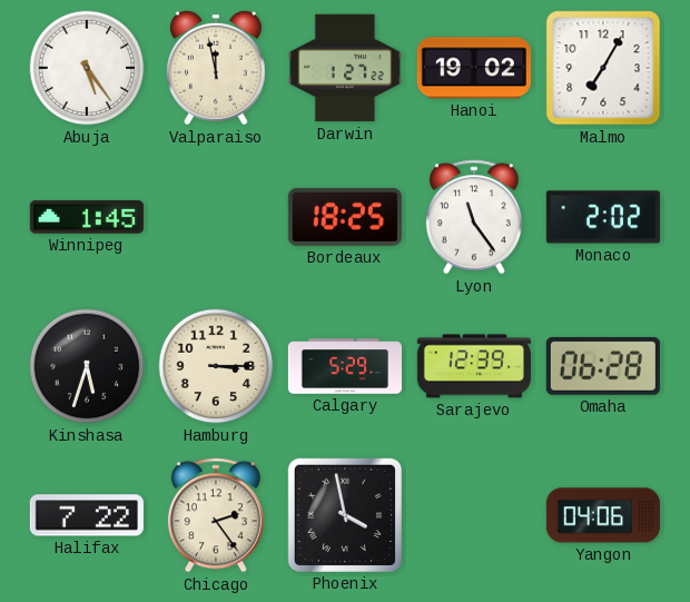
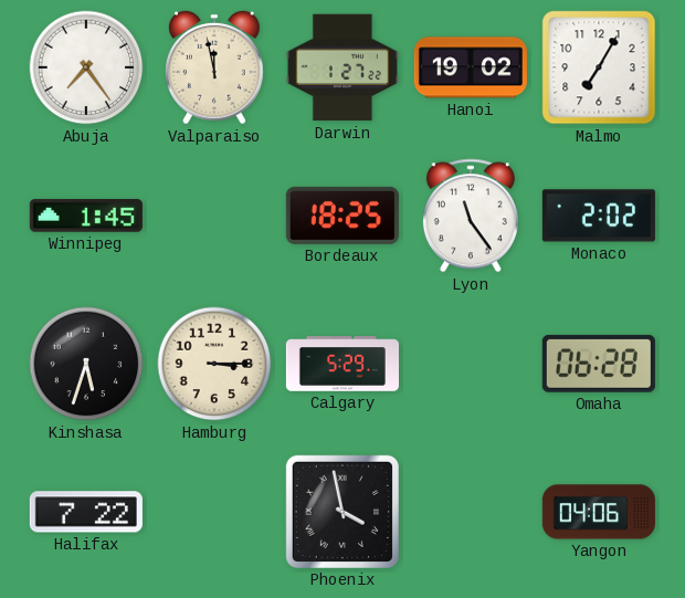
Abuja: 5:24 -> 7:24
Sarajevo: 12:39 -> none
Chicago: 2:24 -> none
